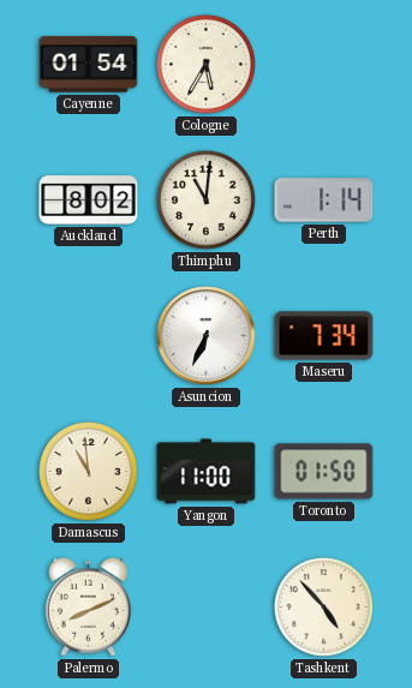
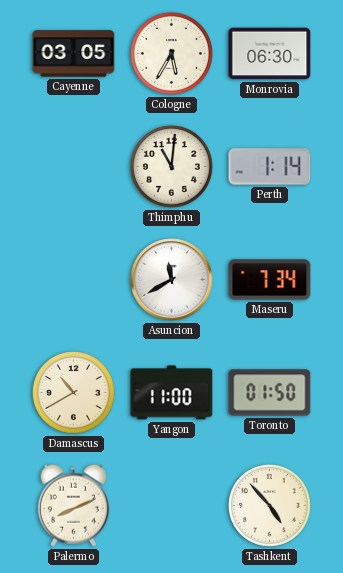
Cayenne: 01:54 -> 03:05
Monrovia: none -> 06:30
Auckland: 8:02 -> none
Asuncion: 6:34 -> 11:40
Damascus: 10:59 -> 10:40
